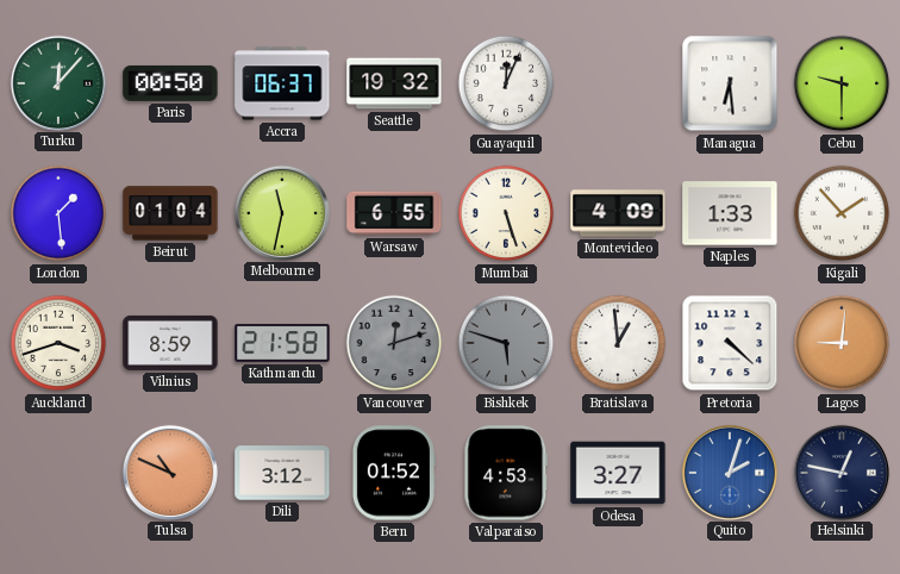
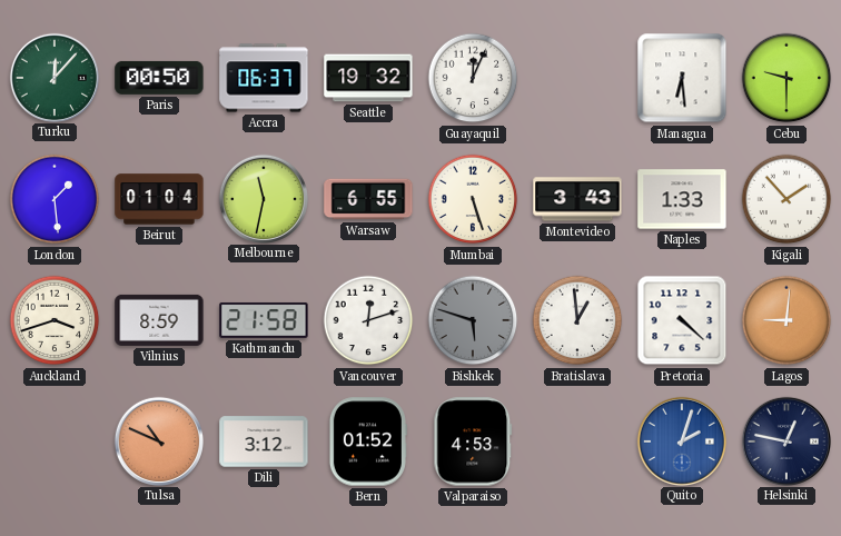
Montevideo: 4:09 -> 3:43
Vancouver dial: grey -> white
Odesa: 3:27 -> none
